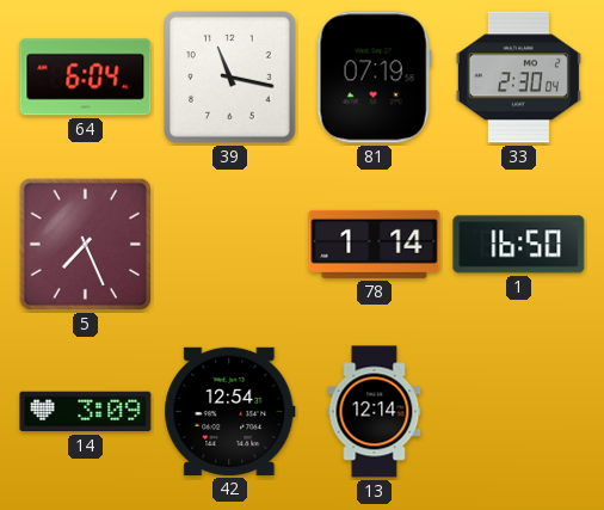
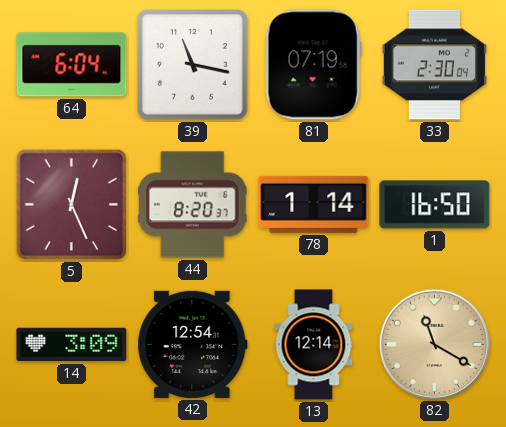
5: 7:26 -> 12:26
44: none -> 8:20
82: none -> 11:20
